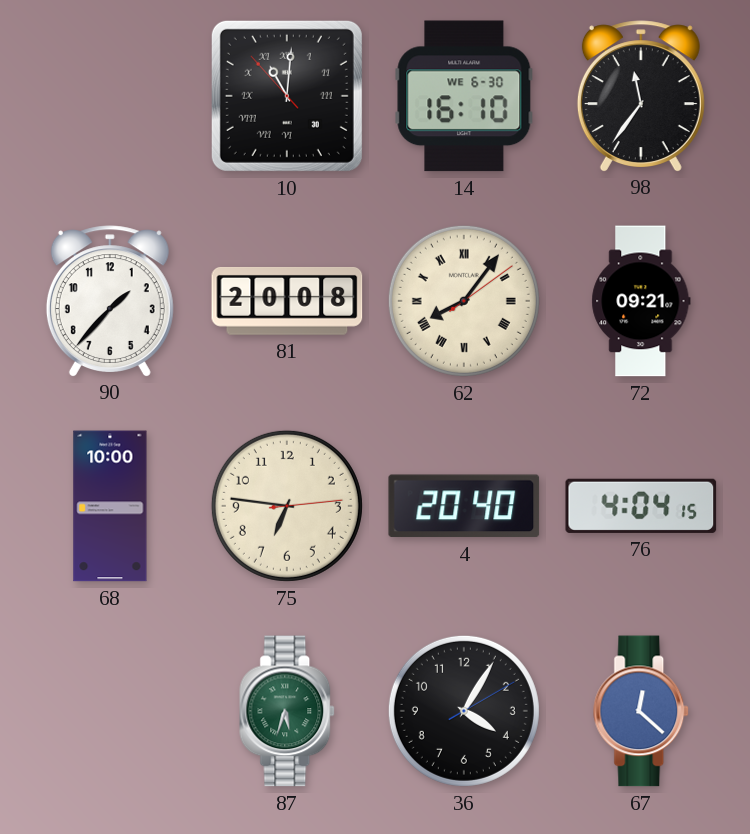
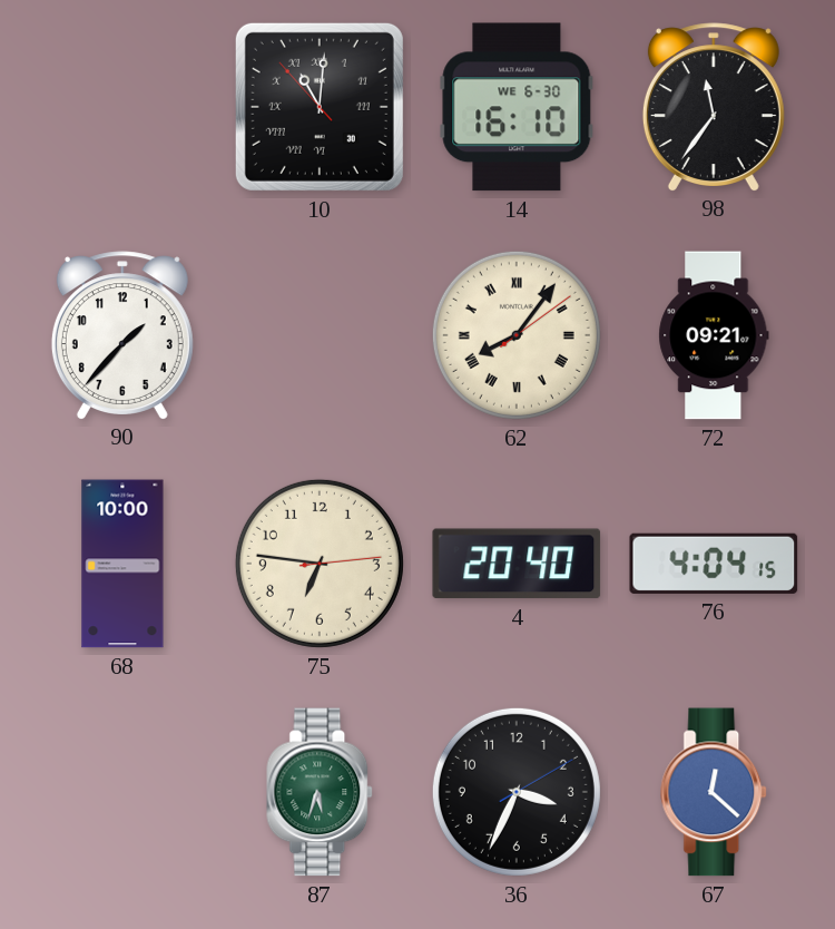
81: 20:08 -> none
36: 4:05 -> 3:34
